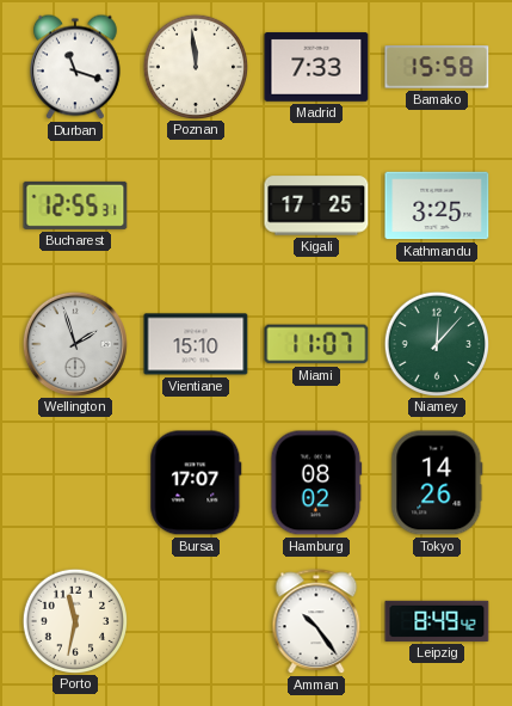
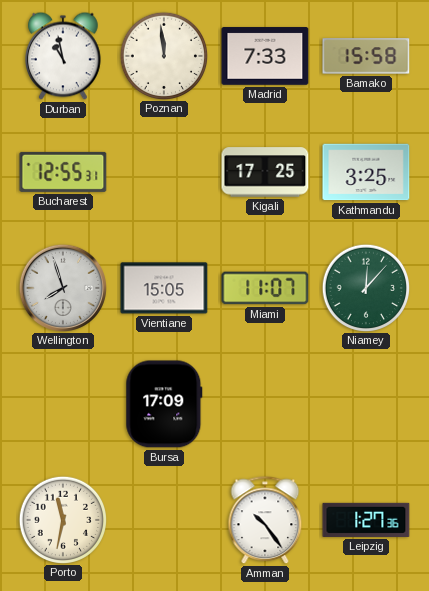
Durban: 11:18 -> 10:58
Wellington: 1:57 -> 7:57
Vientiane: 15:10 -> 15:05
Bursa: 17:07 -> 17:09
Hamburg: 08:02 -> none
Tokyo: 14:26 -> none
Leipzig: 8:49 -> 1:27
